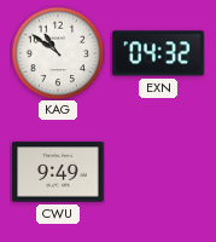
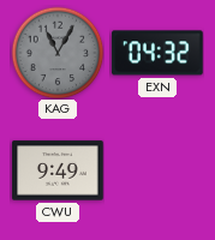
KAG: 10:51 -> 11:05
KAG dial: white -> grey
